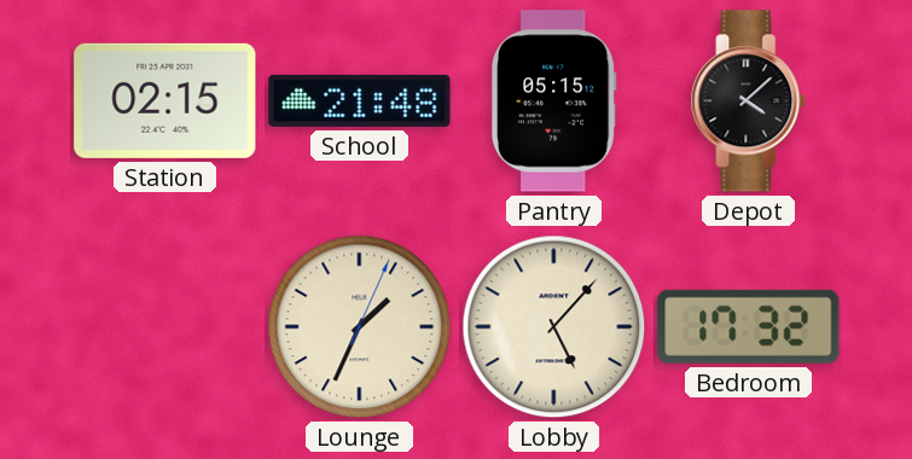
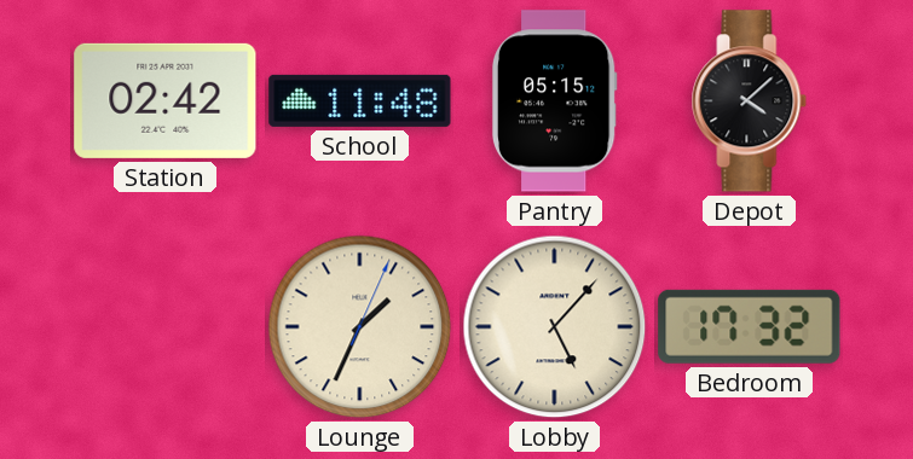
Station: 02:15 -> 02:42
School: 21:48 -> 11:48
